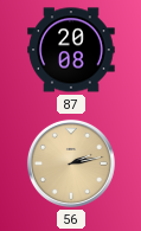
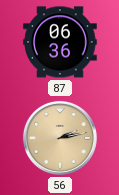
87: 20:08 -> 06:36
